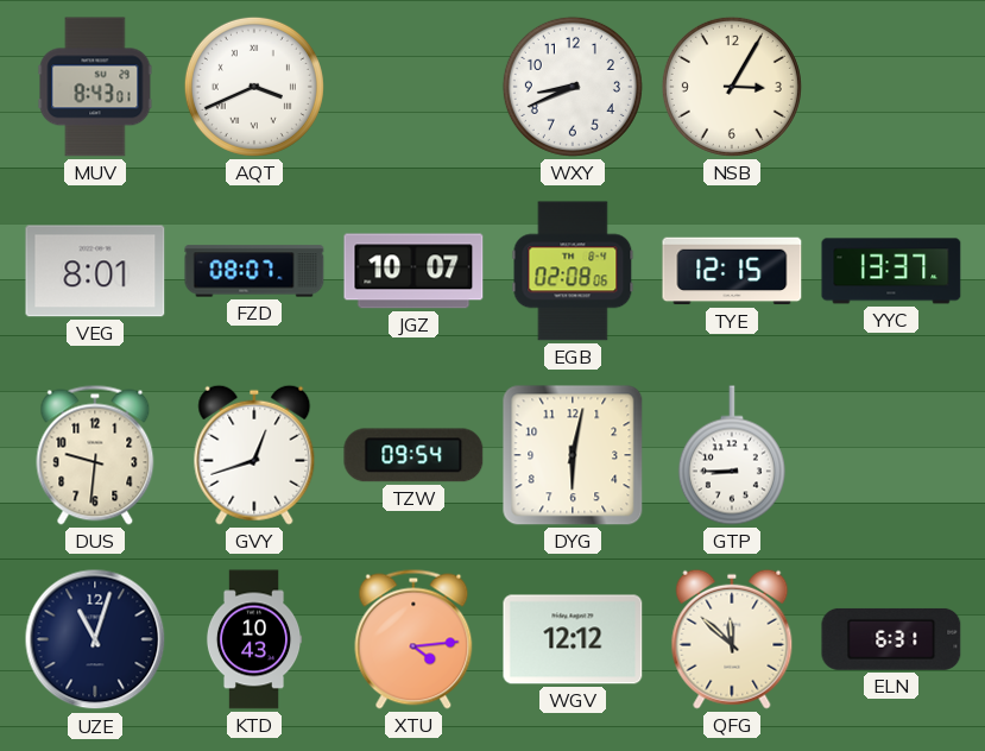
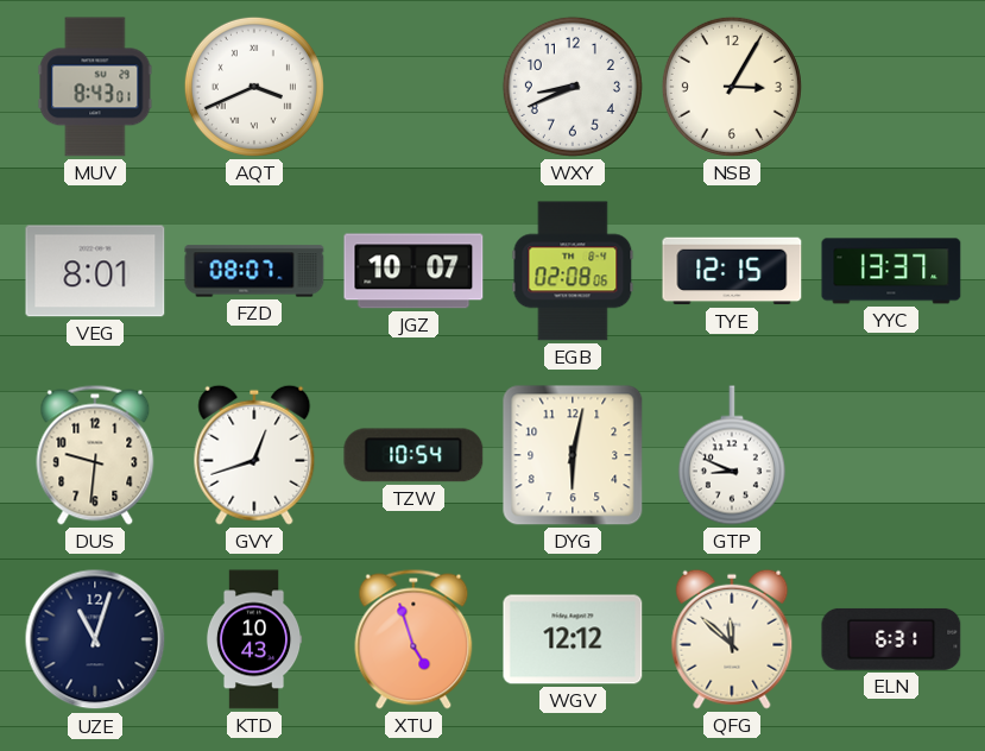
TZW: 09:54 -> 10:54
GTP: 8:45 -> 8:49
XTU: 4:14 -> 4:57
